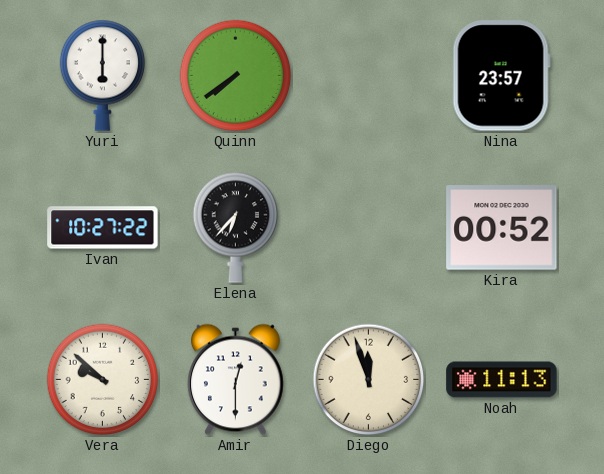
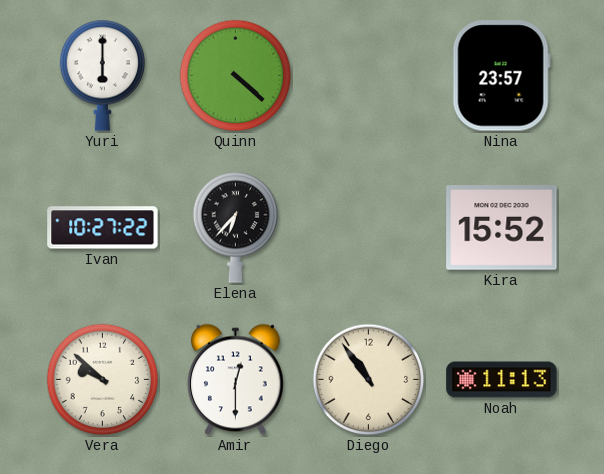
Quinn: 7:39 -> 4:22
Kira: 00:52 -> 15:52
Diego: 11:57 -> 10:54
